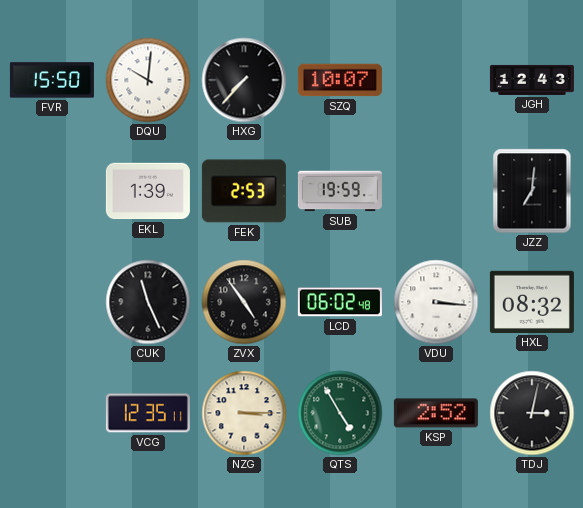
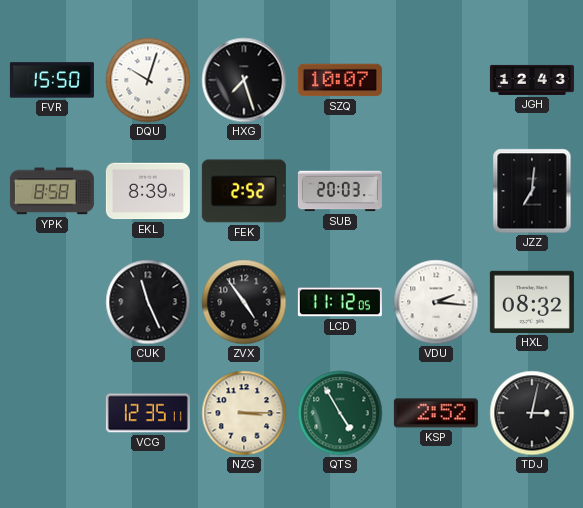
DQU: 10:01 -> 10:03
HXG: 7:37 -> 7:27
YPK: none -> 8:58
EKL: 1:39 -> 8:39
FEK: 2:53 -> 2:52
SUB: 19:59 -> 20:03
LCD: 06:02 -> 11:12
VDU: 3:16 -> 2:16
